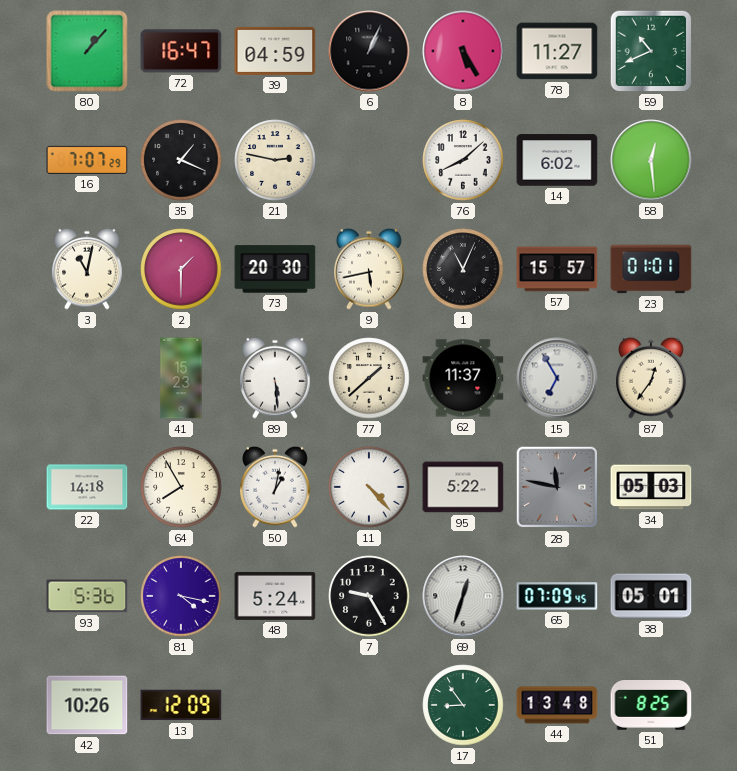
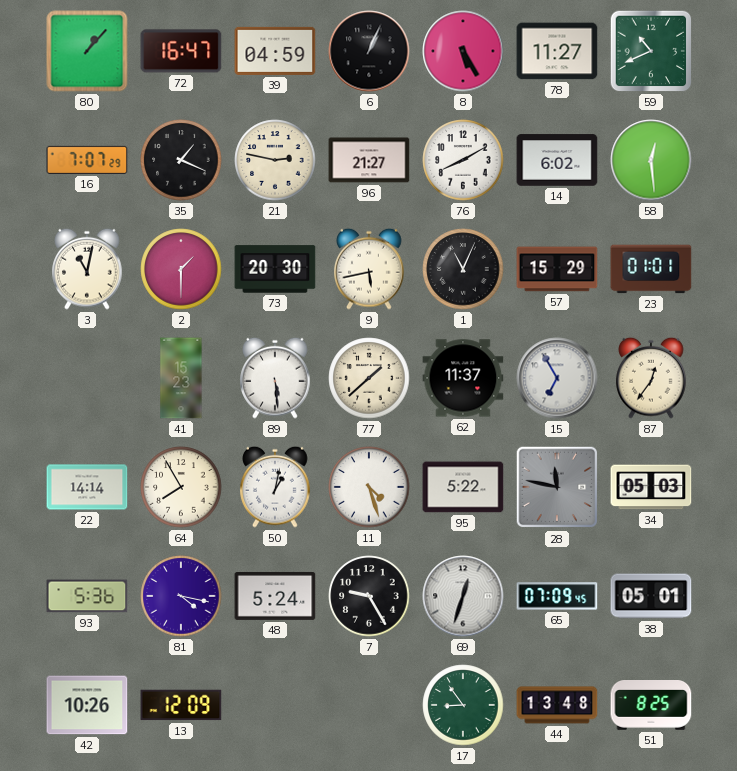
96: none -> 21:27
76: 8:08 -> 8:10
57: 15:57 -> 15:29
22: 14:18 -> 14:14
11: 4:23 -> 4:27
